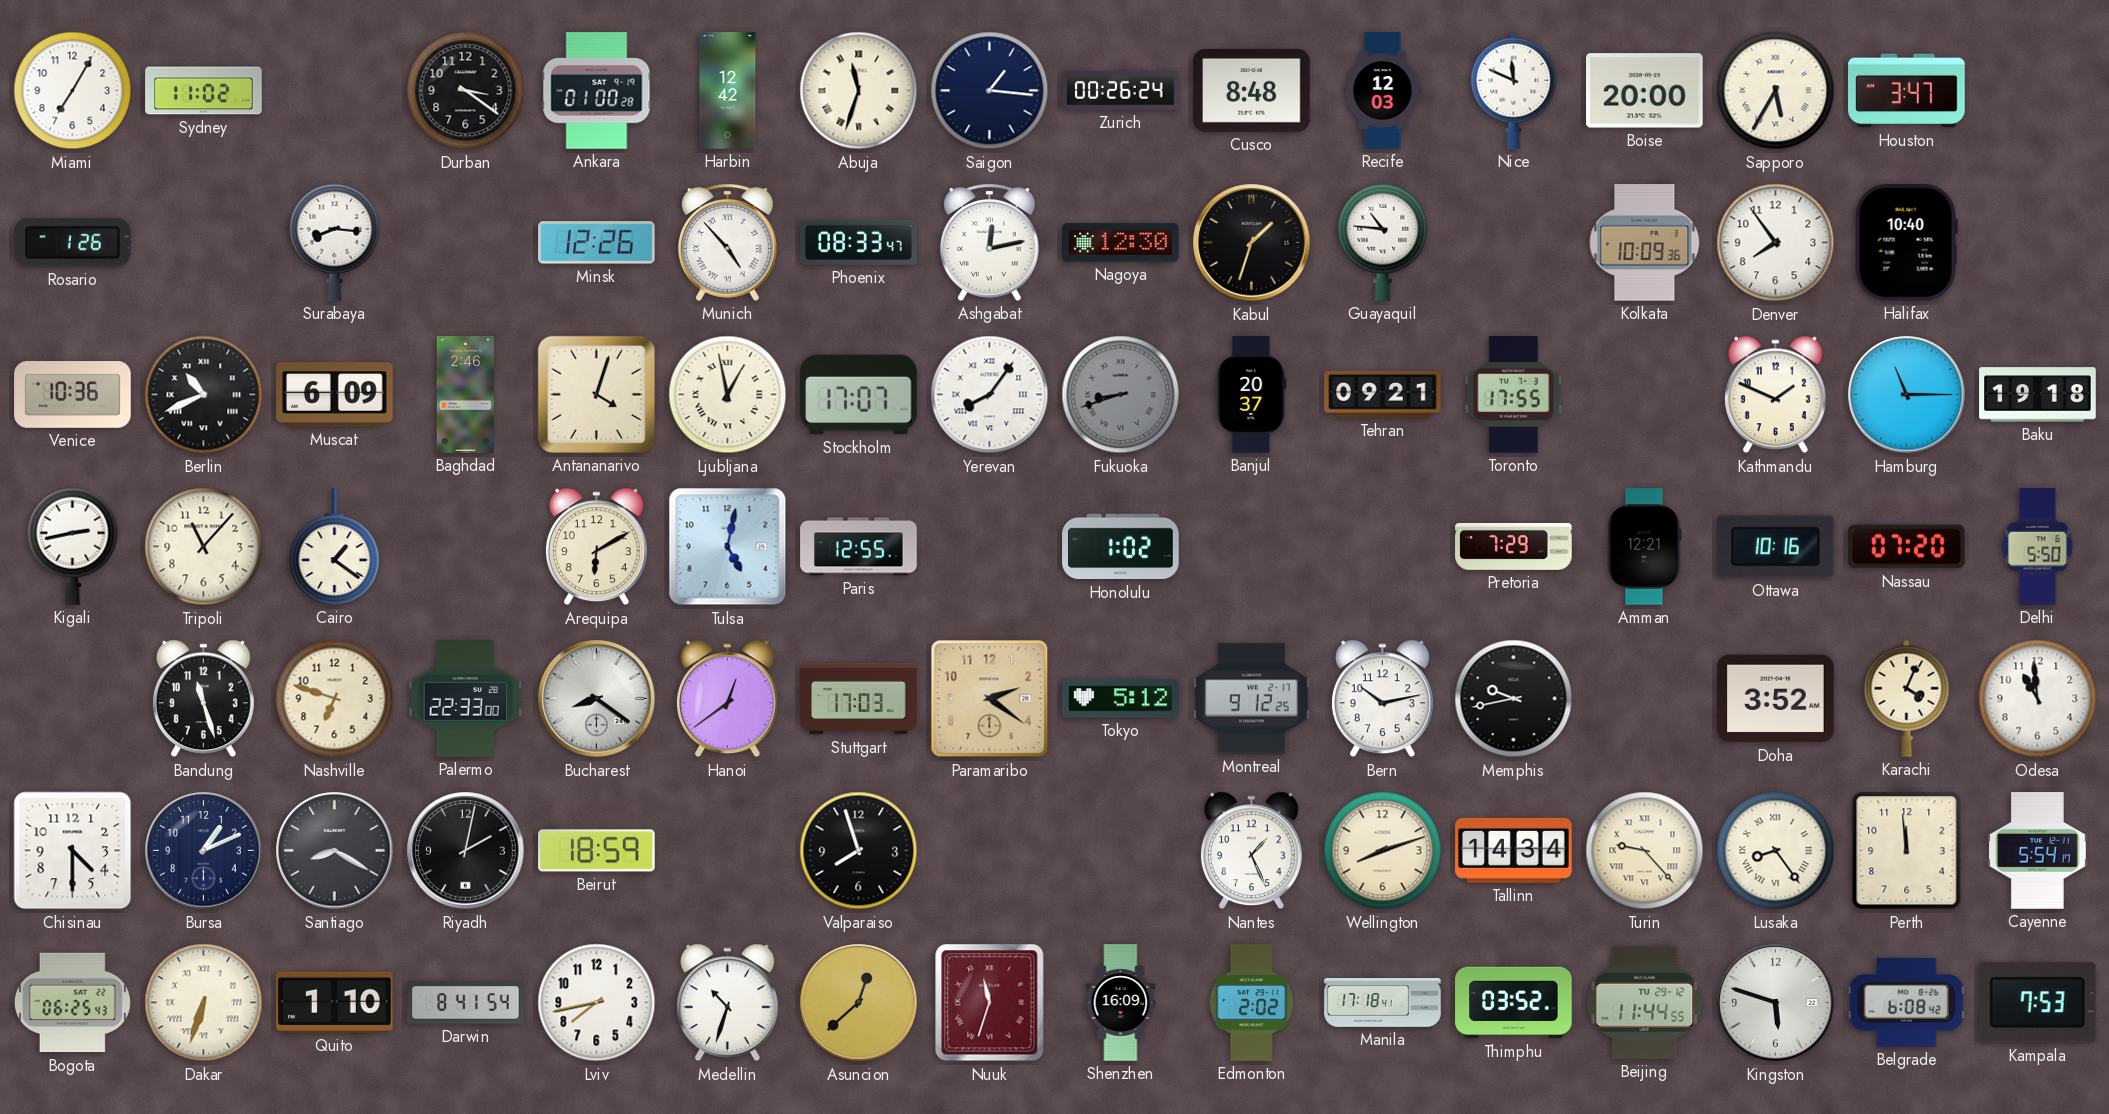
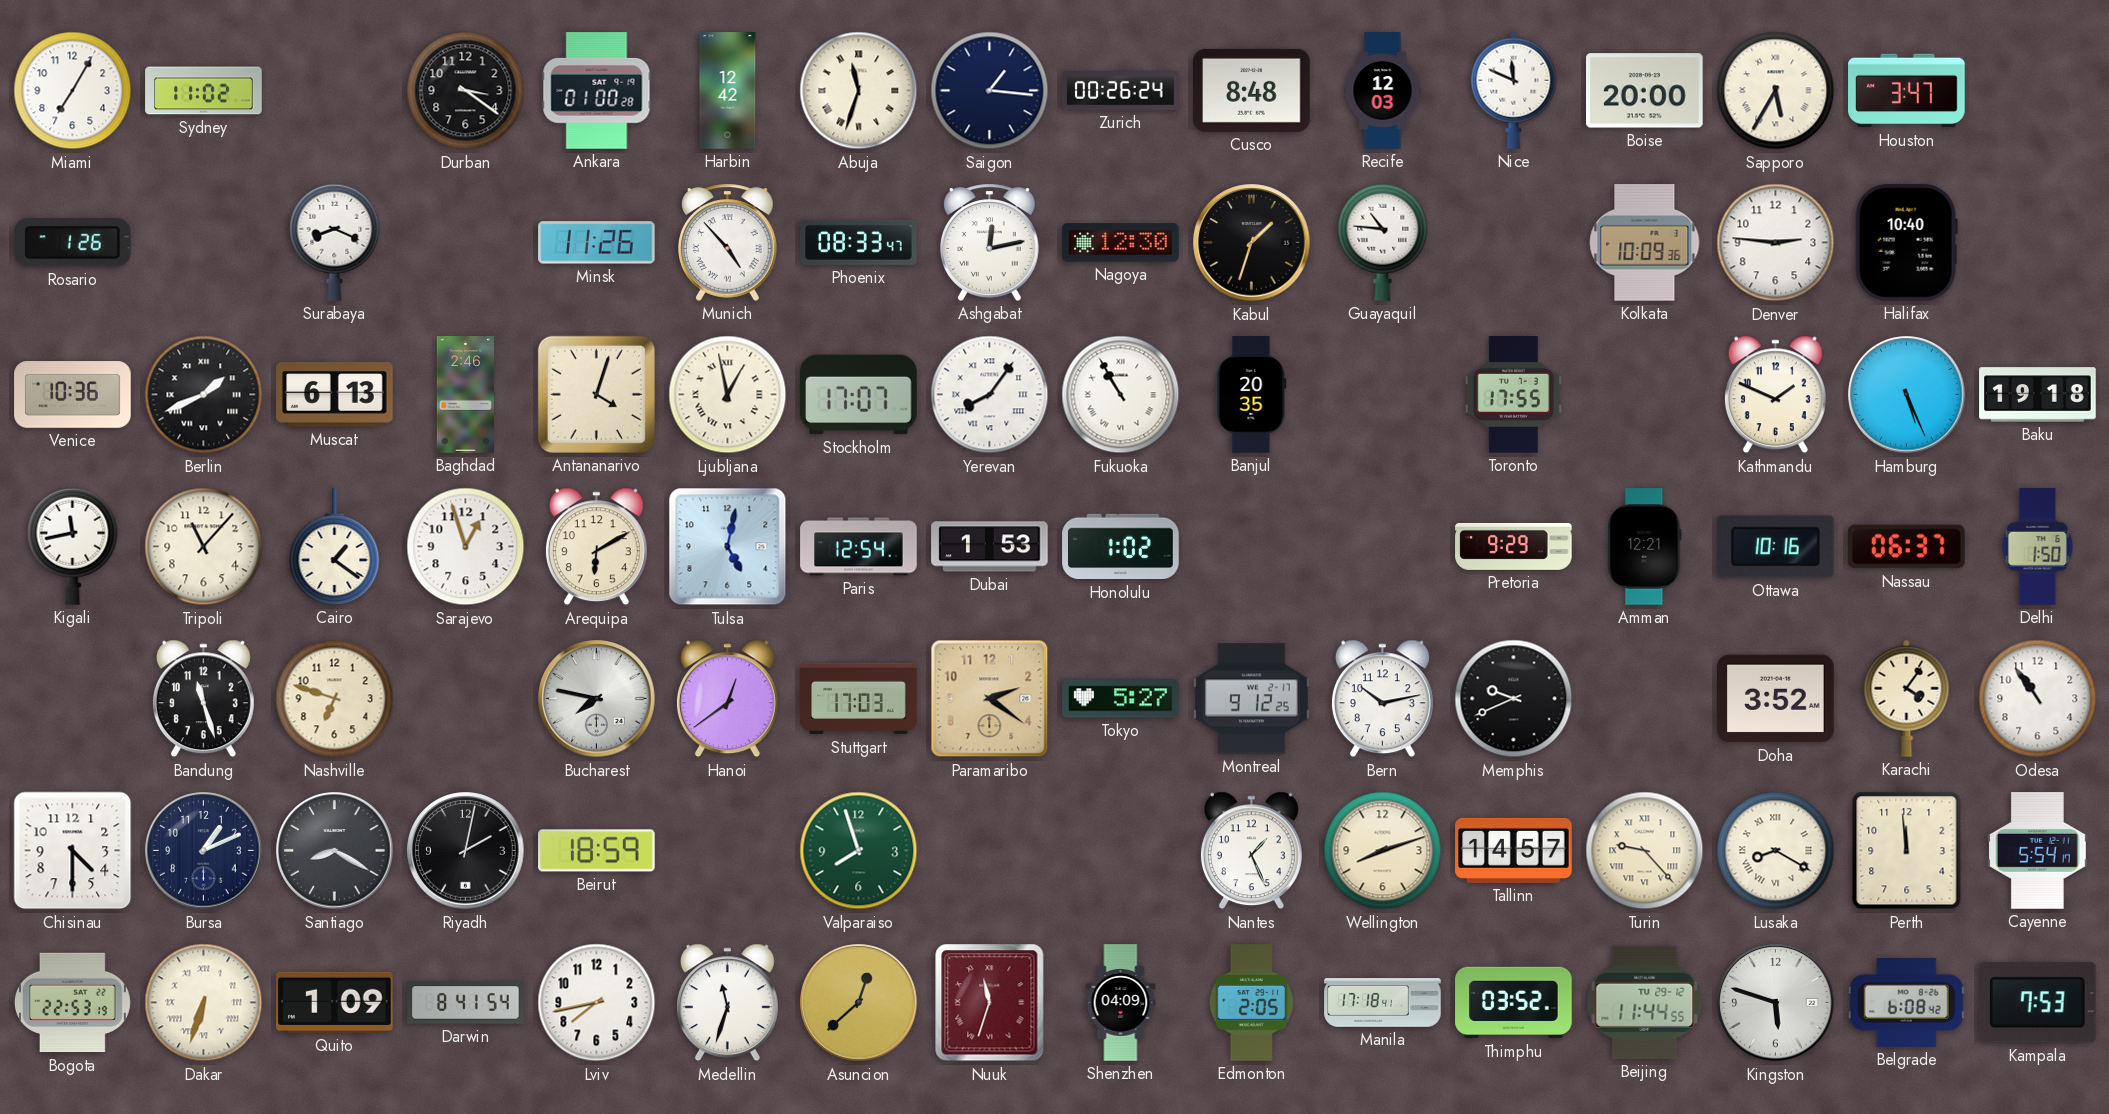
Surabaya: 8:16 -> 8:19
Minsk: 12:26 -> 11:26
Denver: 7:54 -> 2:46
Berlin: 10:41 -> 1:41
Muscat: 6:09 -> 6:13
Fukuoka: 8:42 -> 10:55
Fukuoka dial: grey -> white
Banjul: 20:37 -> 20:35
Tehran: 09:21 -> none
Hamburg: 11:15 -> 5:26
Kigali: 2:43 -> 11:43
Sarajevo: none -> 12:57
Paris: 12:55 -> 12:54
Dubai: none -> 1:53
Pretoria: 7:29 -> 9:29
Nassau: 07:20 -> 06:37
Delhi: 5:50 -> 1:50
Palermo: 22:33 -> none
Bucharest: 8:21 -> 7:47
Tokyo: 5:12 -> 5:27
Memphis: 9:43 -> 9:41
Karachi: 4:04 -> 4:06
Odesa: 10:59 -> 10:54
Valparaiso dial: black -> green
Tallinn: 14:34 -> 14:57
Lusaka: 8:24 -> 8:20
Bogota: 06:25 -> 22:53
Quito: 1:10 -> 1:09
Medellin: 10:33 -> 11:33
Shenzhen: 16:09 -> 04:09
Edmonton: 2:02 -> 2:05
